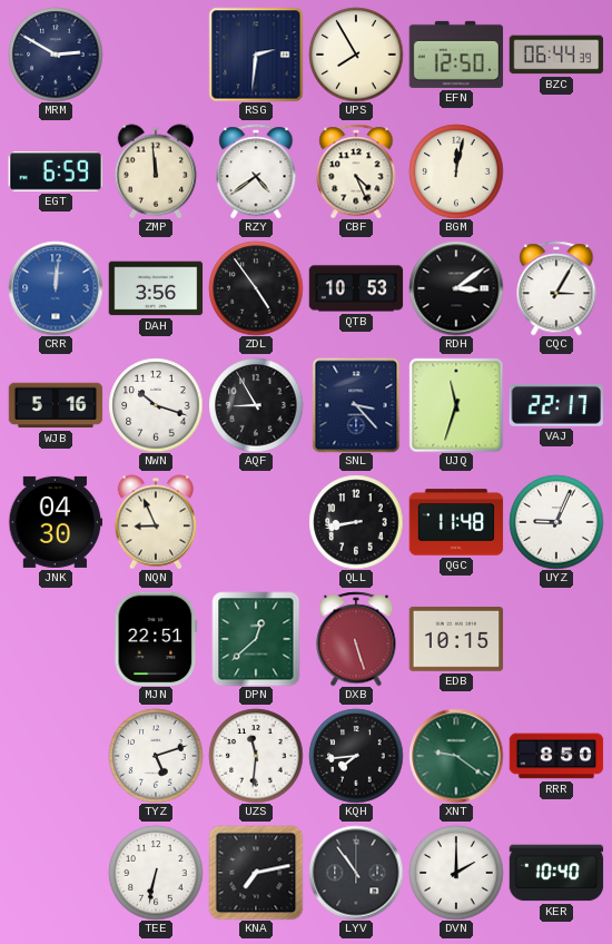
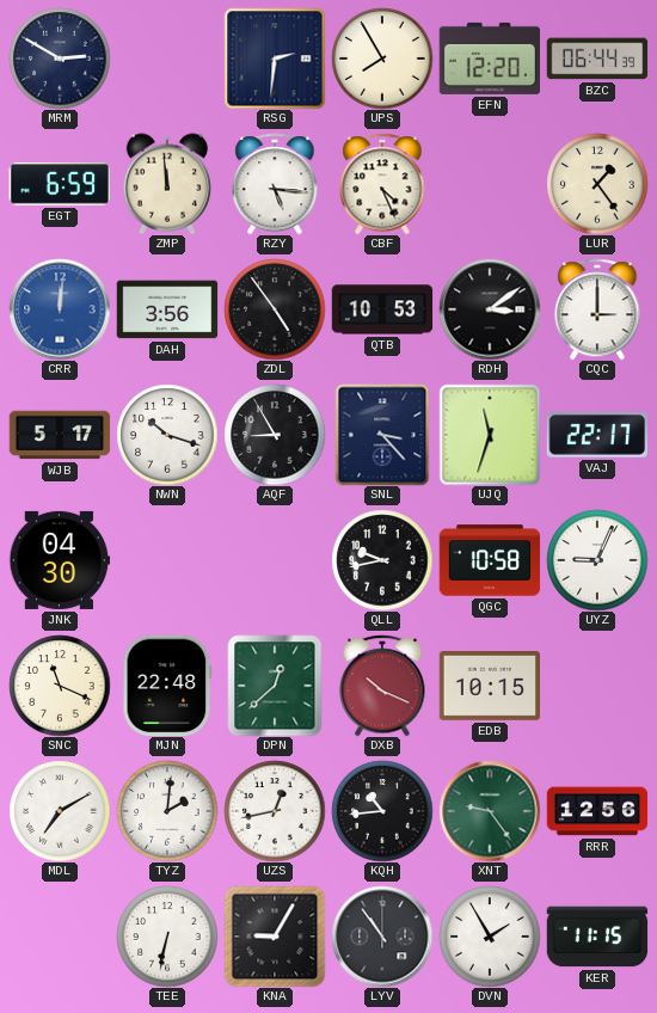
EFN: 12:50 -> 12:20
RZY: 4:39 -> 5:16
BGM: 12:02 -> none
LUR: none -> 1:24
CQC: 3:05 -> 3:00
WJB: 5:16 -> 5:17
NQN: 8:56 -> none
QLL: 8:43 -> 9:43
QGC: 11:48 -> 10:58
SNC: none -> 11:19
MJN: 22:51 -> 22:48
DXB: 5:27 -> 10:19
MDL: none -> 7:10
TYZ: 5:12 -> 2:01
UZS: 11:31 -> 12:43
KQH: 7:44 -> 10:44
XNT: 9:21 -> 9:24
RRR: 8:50 -> 12:56
KNA: 7:13 -> 9:05
DVN: 2:00 -> 1:55
KER: 10:40 -> 11:15
